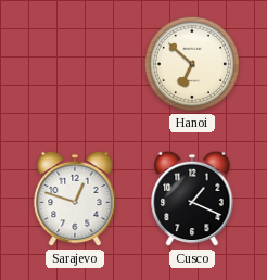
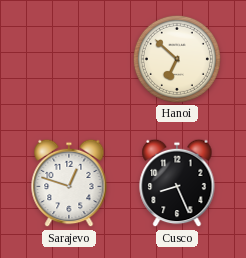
Cusco: 1:19 -> 8:26
